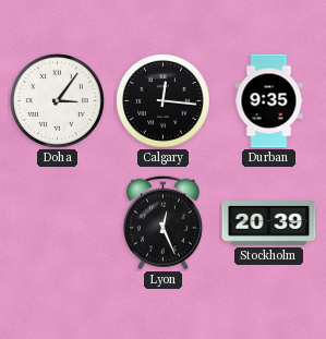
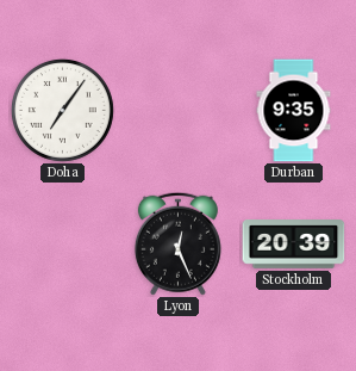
Doha: 3:06 -> 7:06
Calgary: 12:16 -> none
